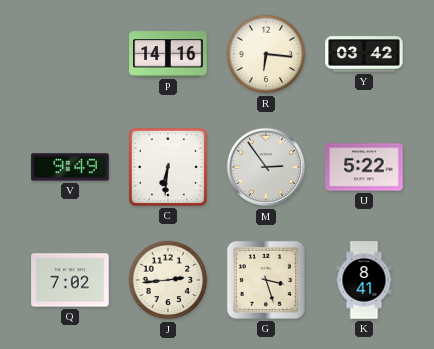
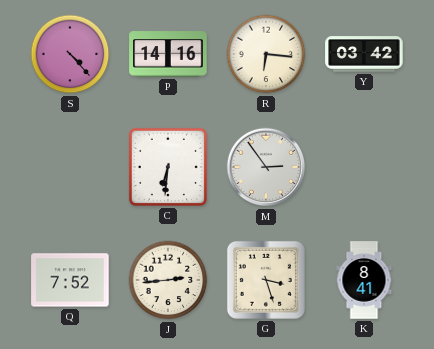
S: none -> 4:23
V: 9:49 -> none
U: 5:22 -> none
Q: 7:02 -> 7:52
